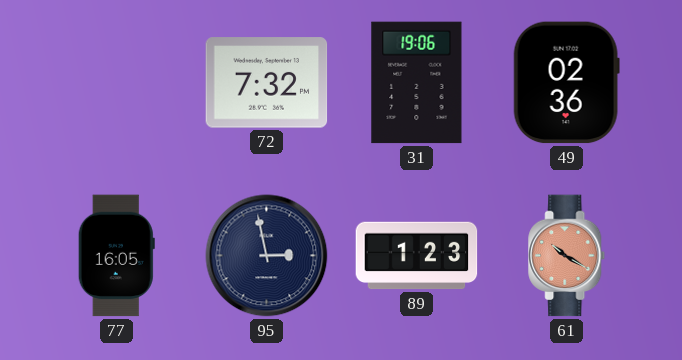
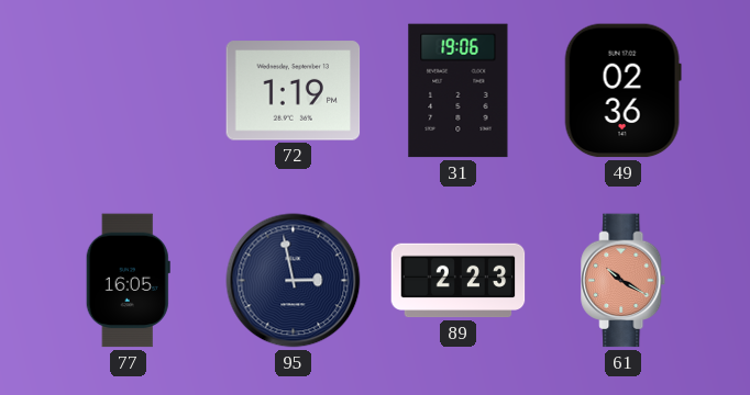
72: 7:32 -> 1:19
89: 1:23 -> 2:23
